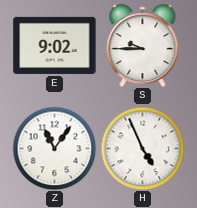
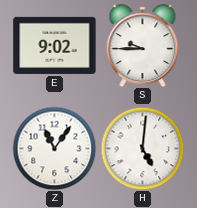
H: 4:56 -> 5:01
